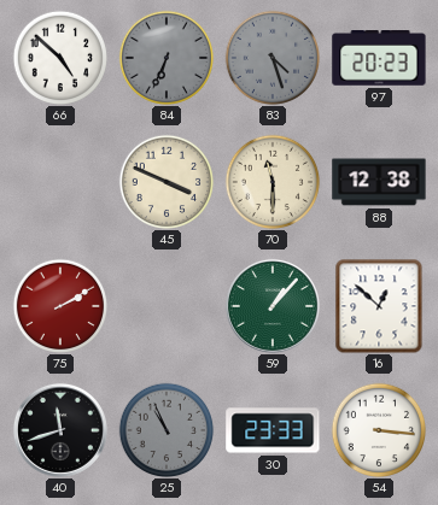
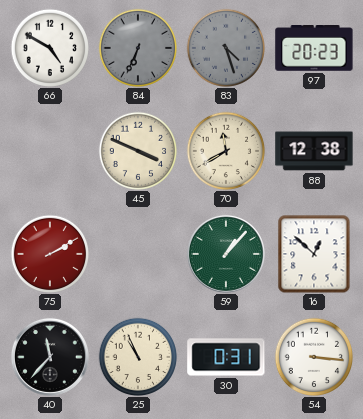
66: 4:52 -> 4:50
70: 11:30 -> 11:40
40: 11:42 -> 11:37
25 dial: grey -> cream
30: 23:33 -> 0:31
